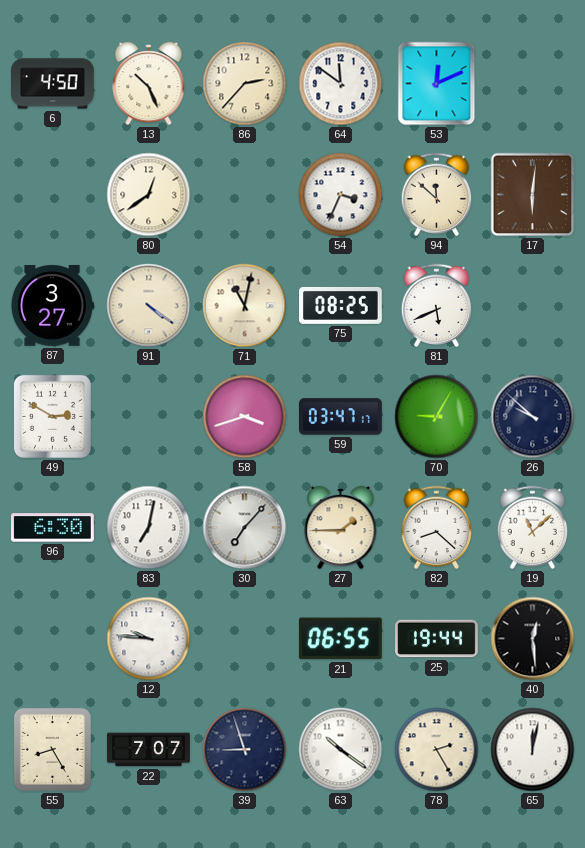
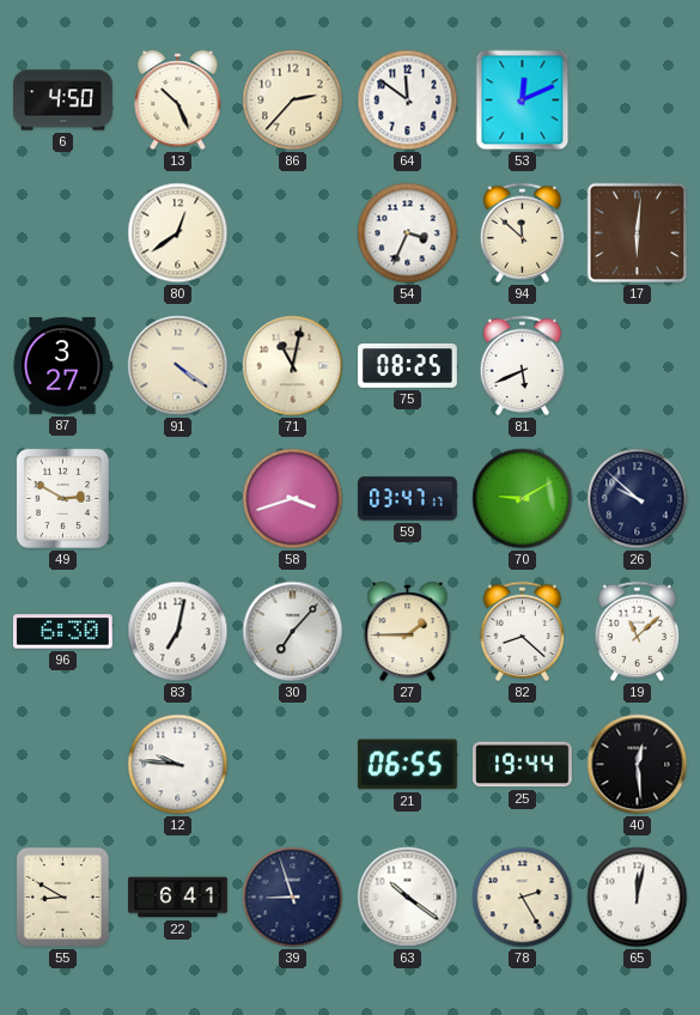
70: 9:05 -> 9:10
55: 8:25 -> 8:50
22: 7:07 -> 6:41
